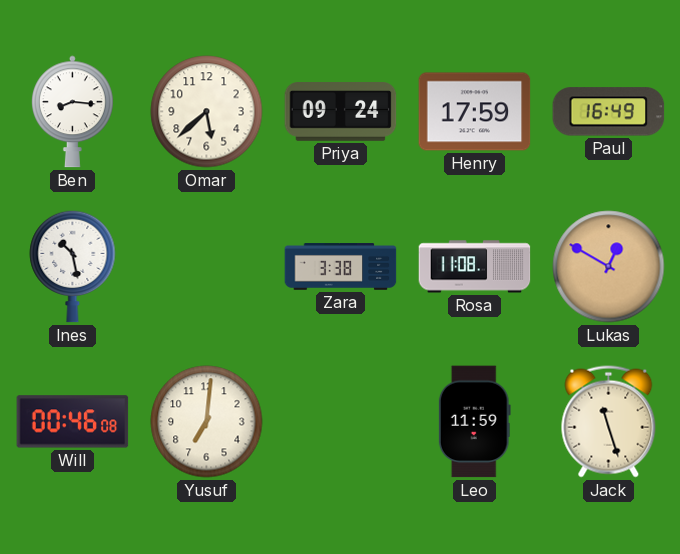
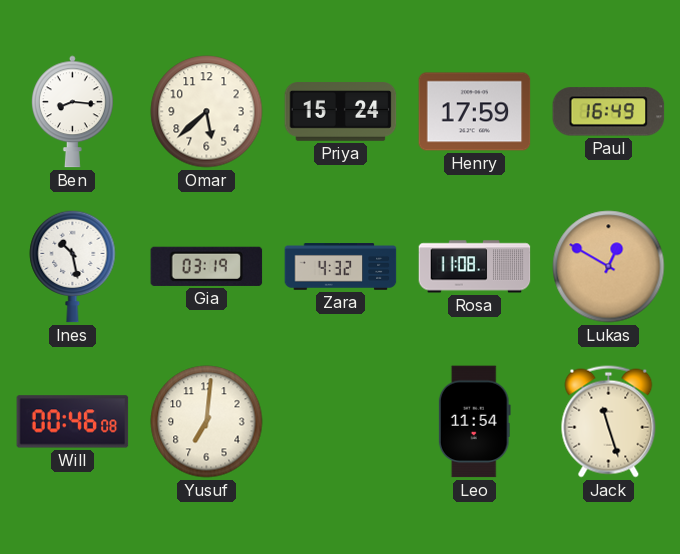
Priya: 09:24 -> 15:24
Gia: none -> 03:19
Zara: 3:38 -> 4:32
Leo: 11:59 -> 11:54
